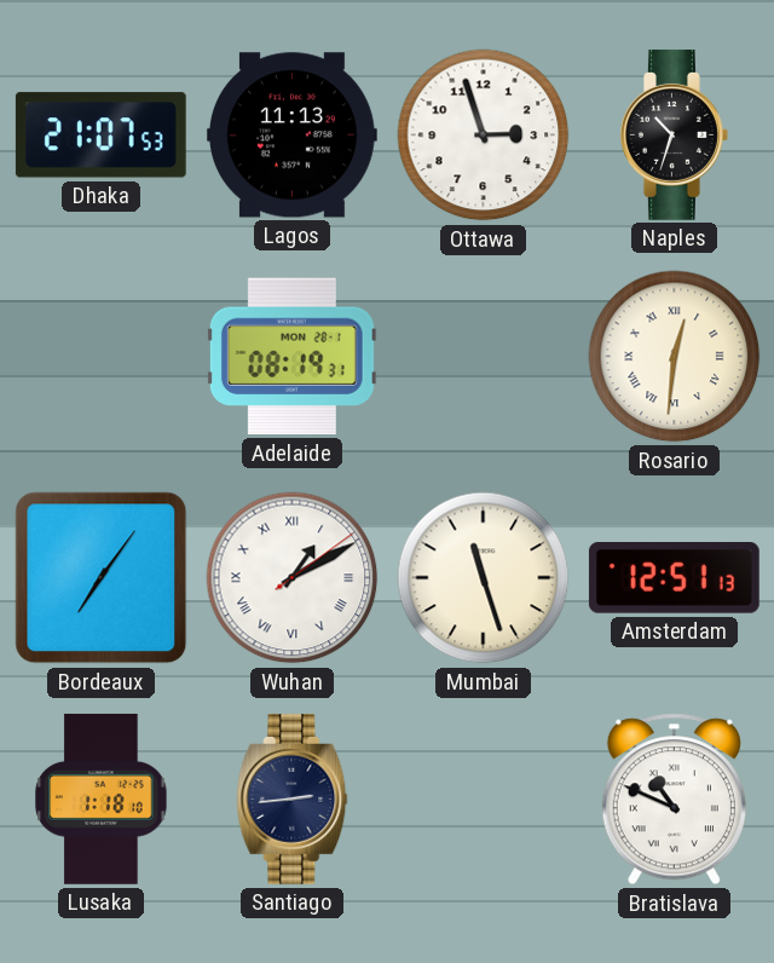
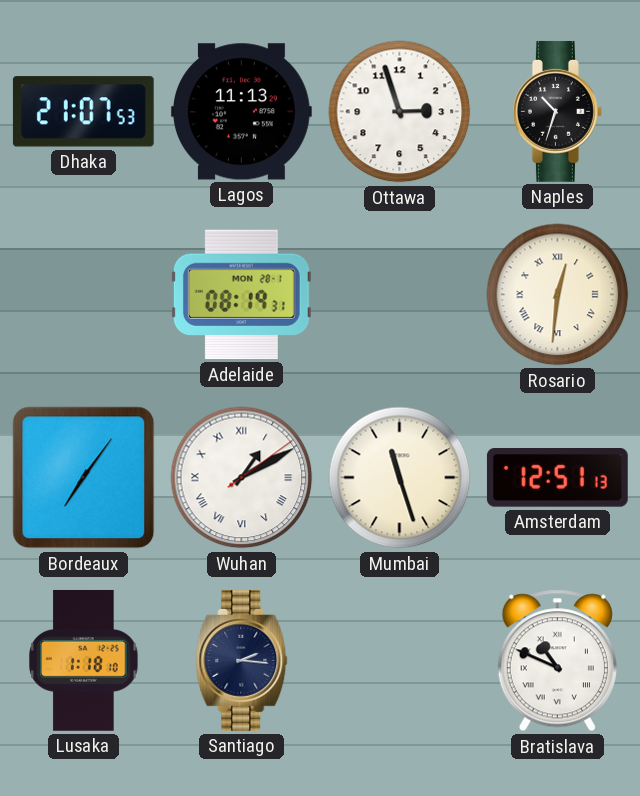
Santiago: 2:44 -> 2:16
